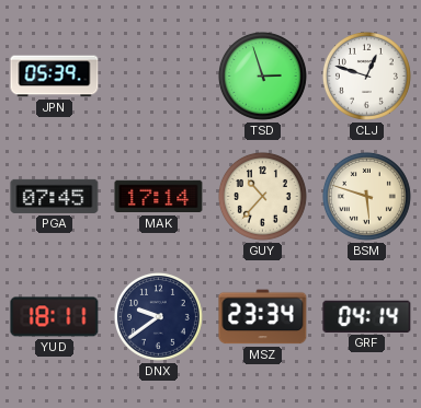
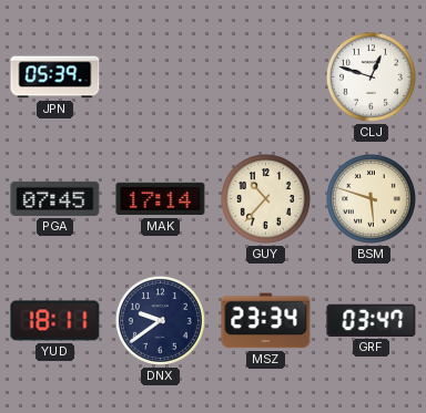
TSD: 2:57 -> none
GRF: 04:14 -> 03:47
